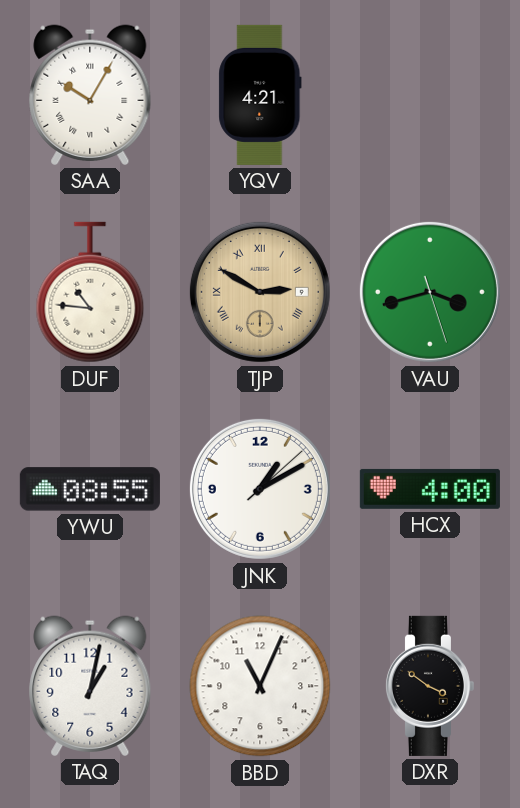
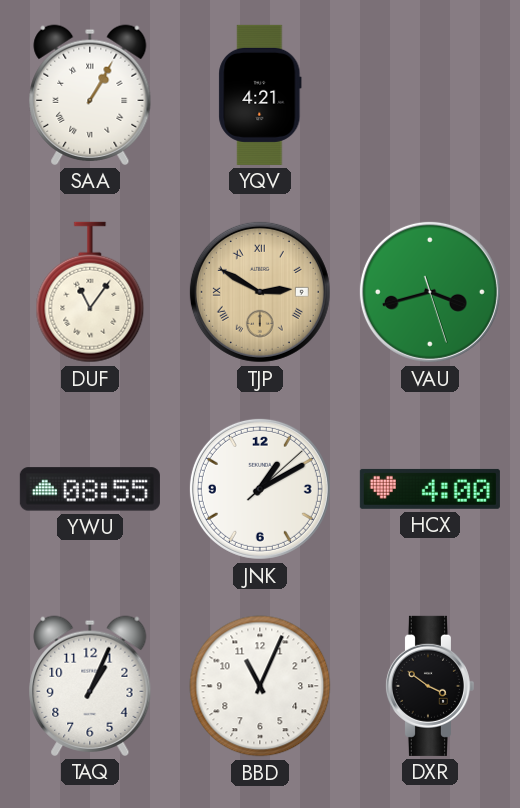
SAA: 10:05 -> 1:05
DUF: 10:46 -> 11:06
TAQ: 1:02 -> 1:04
